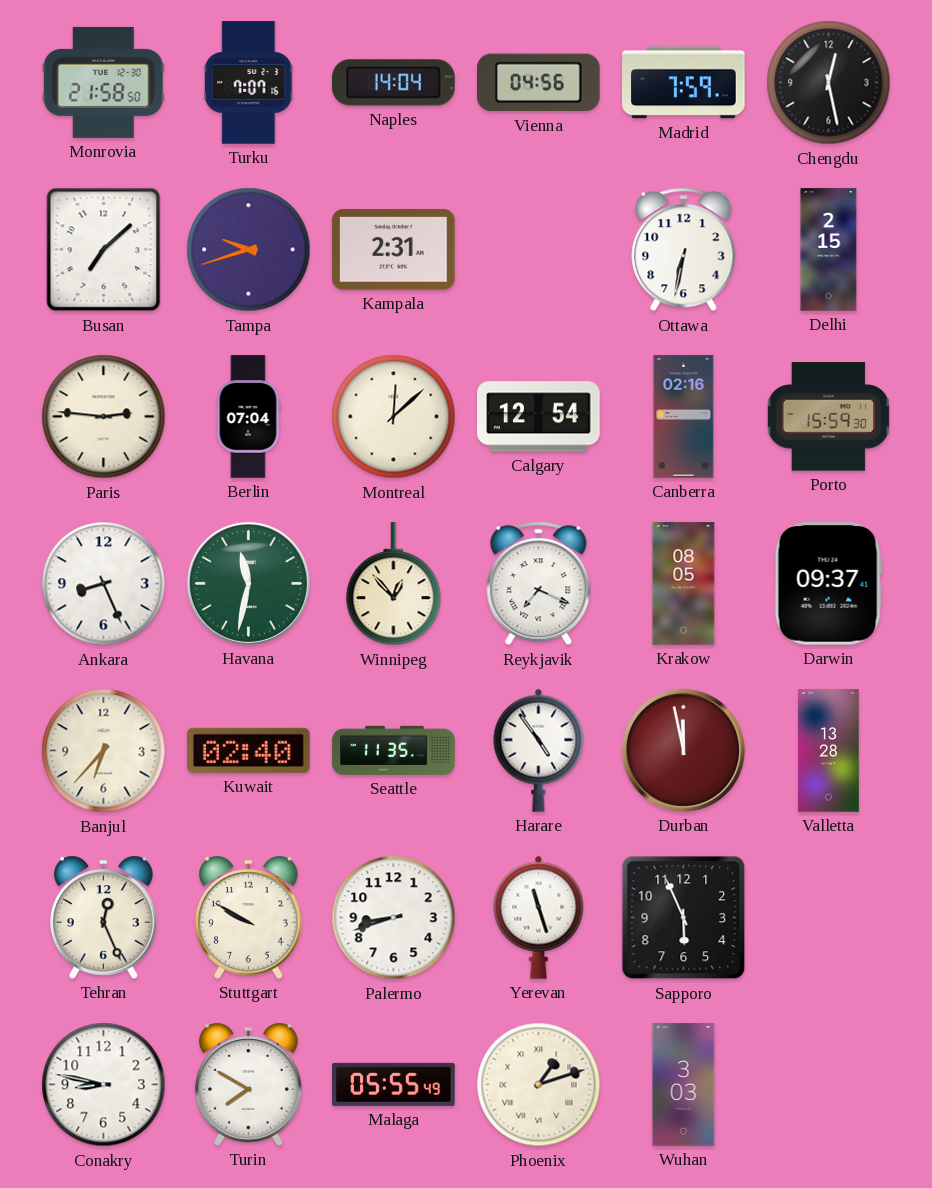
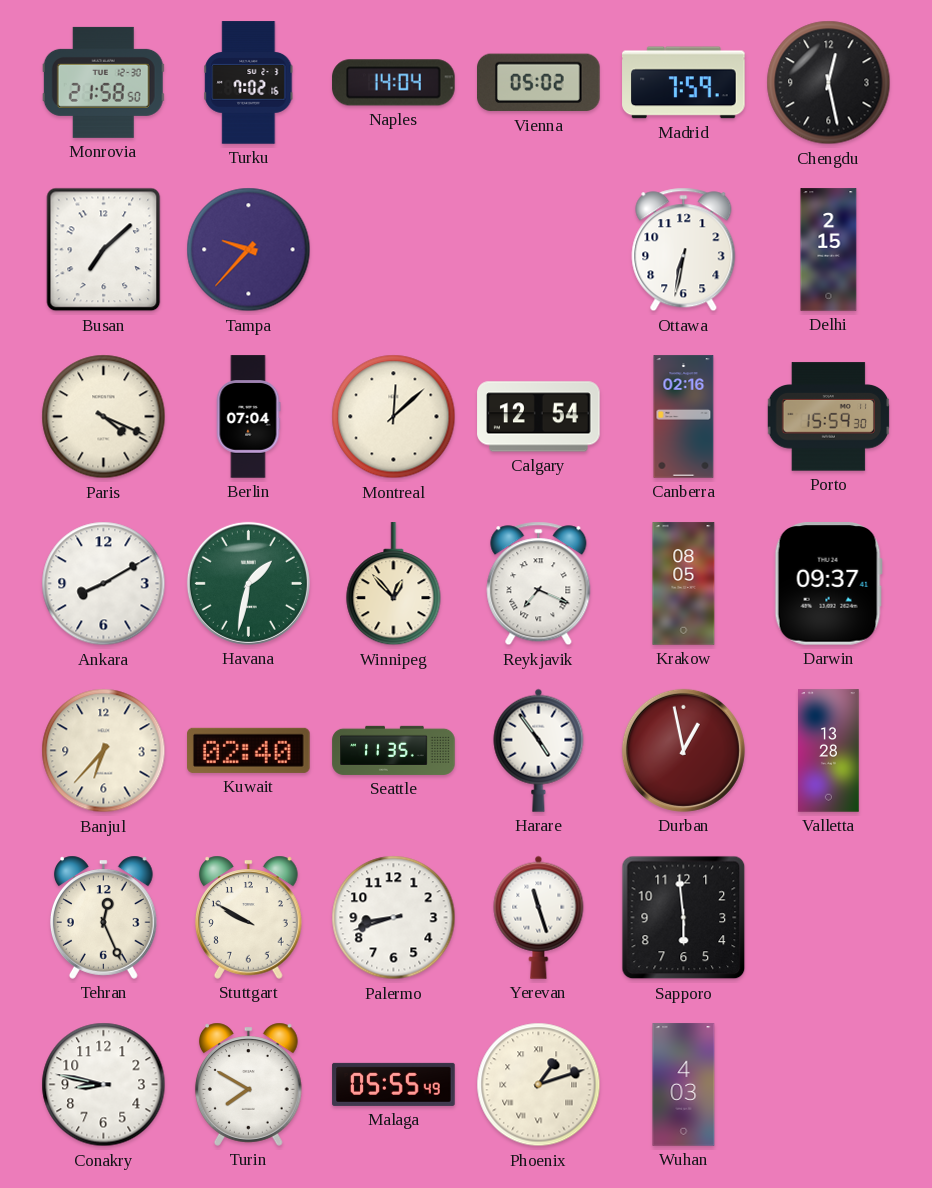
Turku: 7:07 -> 7:02
Vienna: 04:56 -> 05:02
Tampa: 9:42 -> 9:37
Kampala: 2:31 -> none
Paris: 2:46 -> 4:19
Ankara: 8:26 -> 8:10
Havana: 11:32 -> 1:32
Durban: 11:58 -> 12:58
Sapporo: 5:56 -> 5:59
Wuhan: 3:03 -> 4:03
